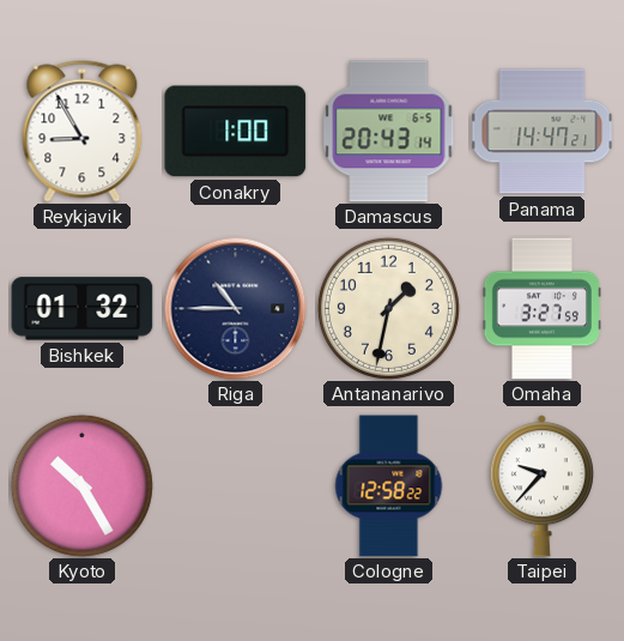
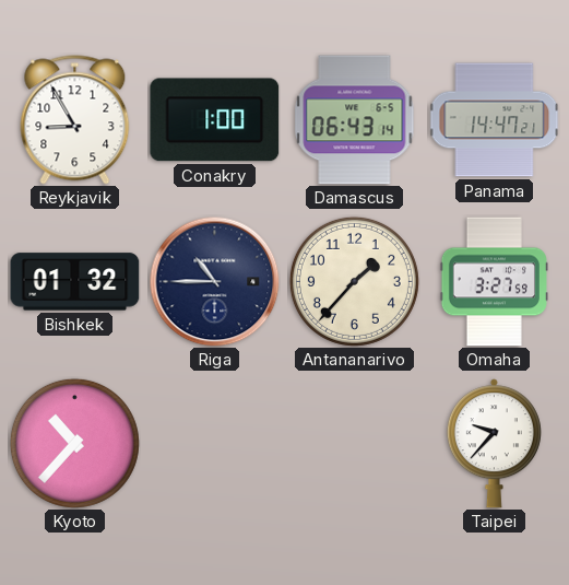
Damascus: 20:43 -> 06:43
Antananarivo: 1:32 -> 1:37
Kyoto: 10:25 -> 10:37
Cologne: 12:58 -> none
